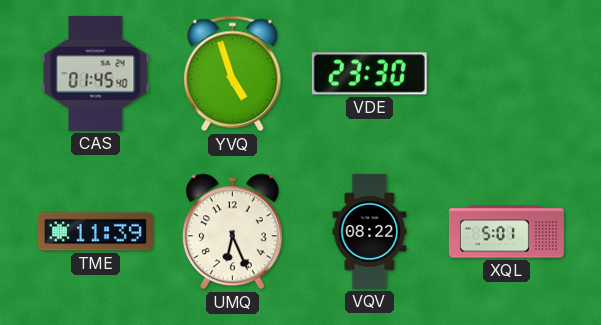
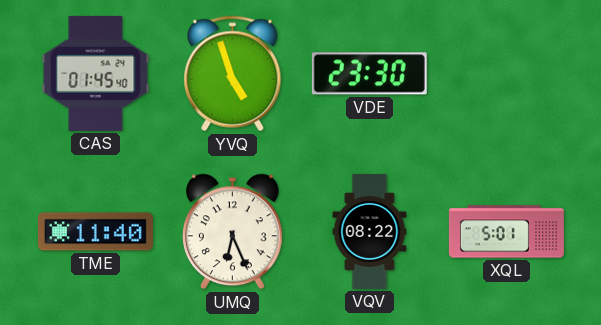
TME: 11:39 -> 11:40
